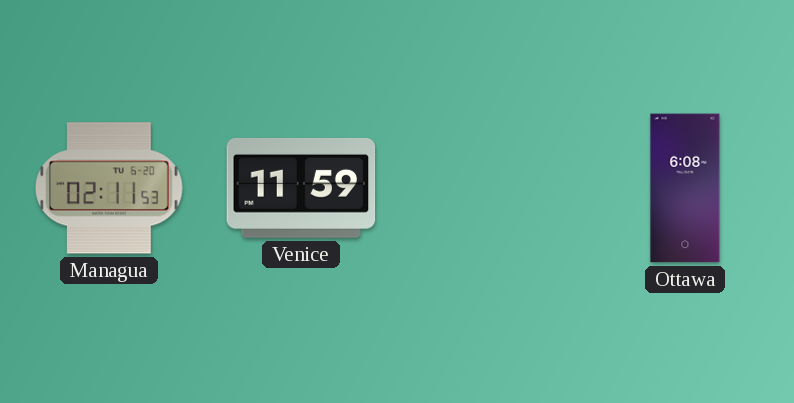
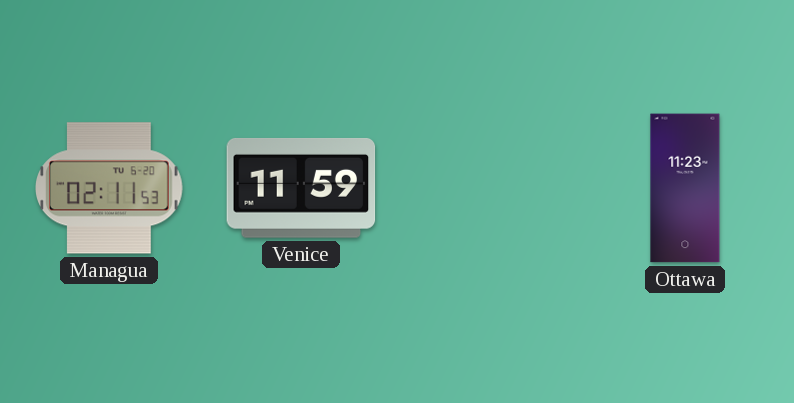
Ottawa: 6:08 -> 11:23
